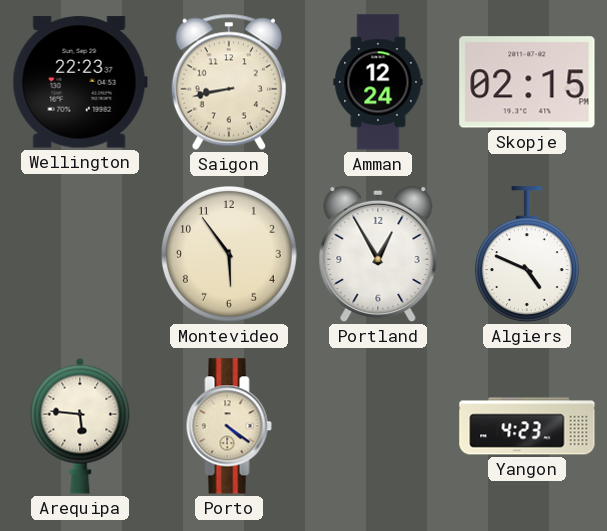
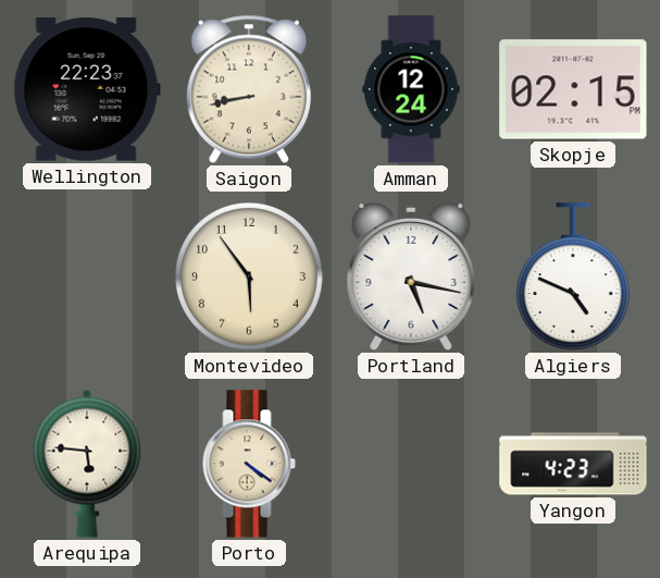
Portland: 12:55 -> 5:17
